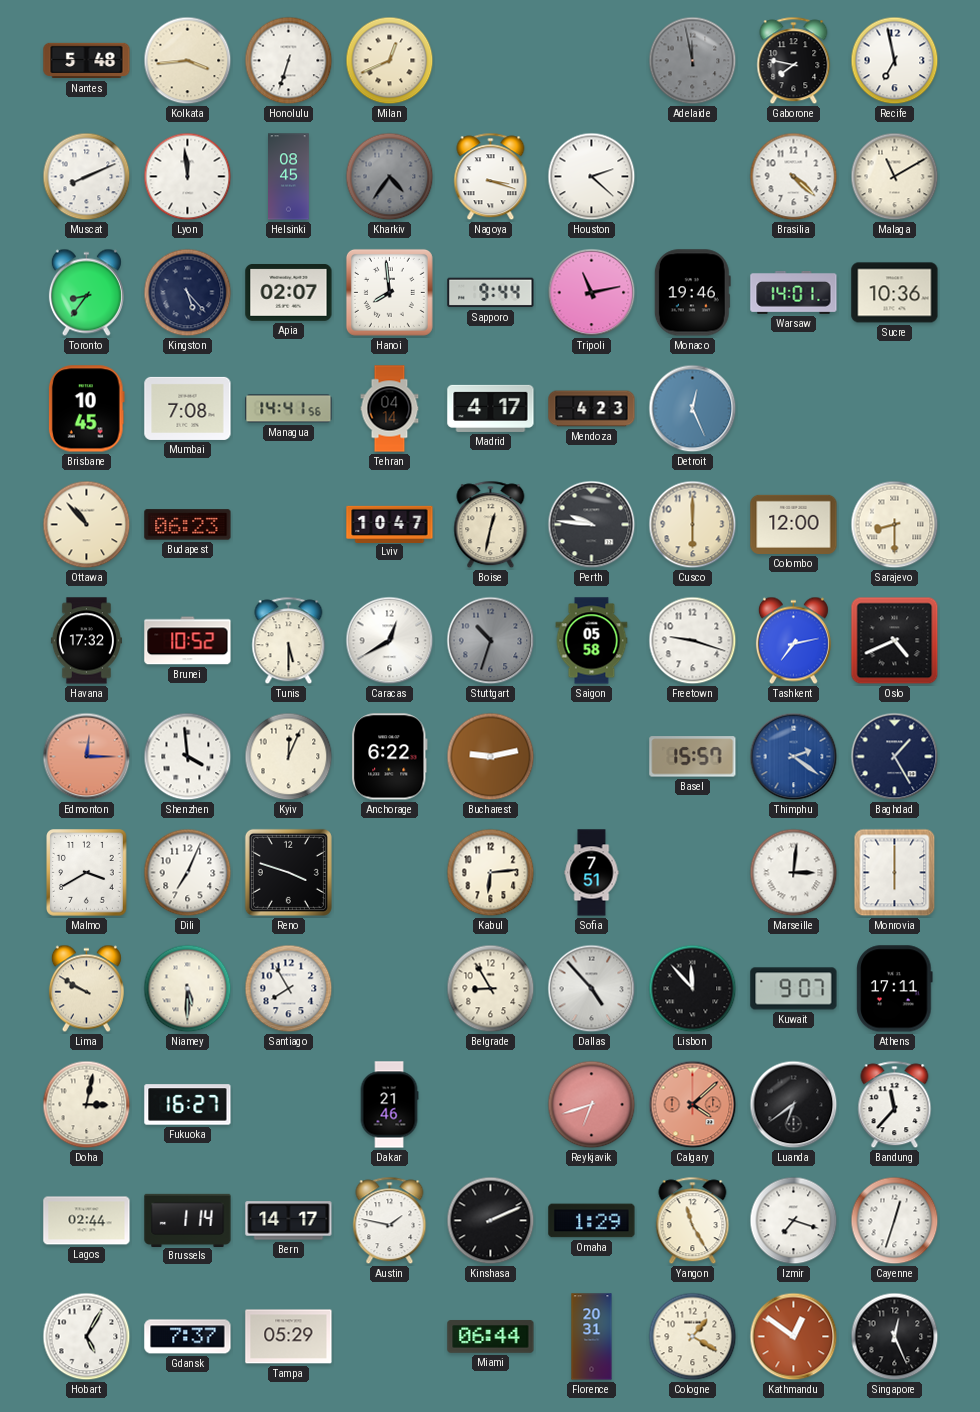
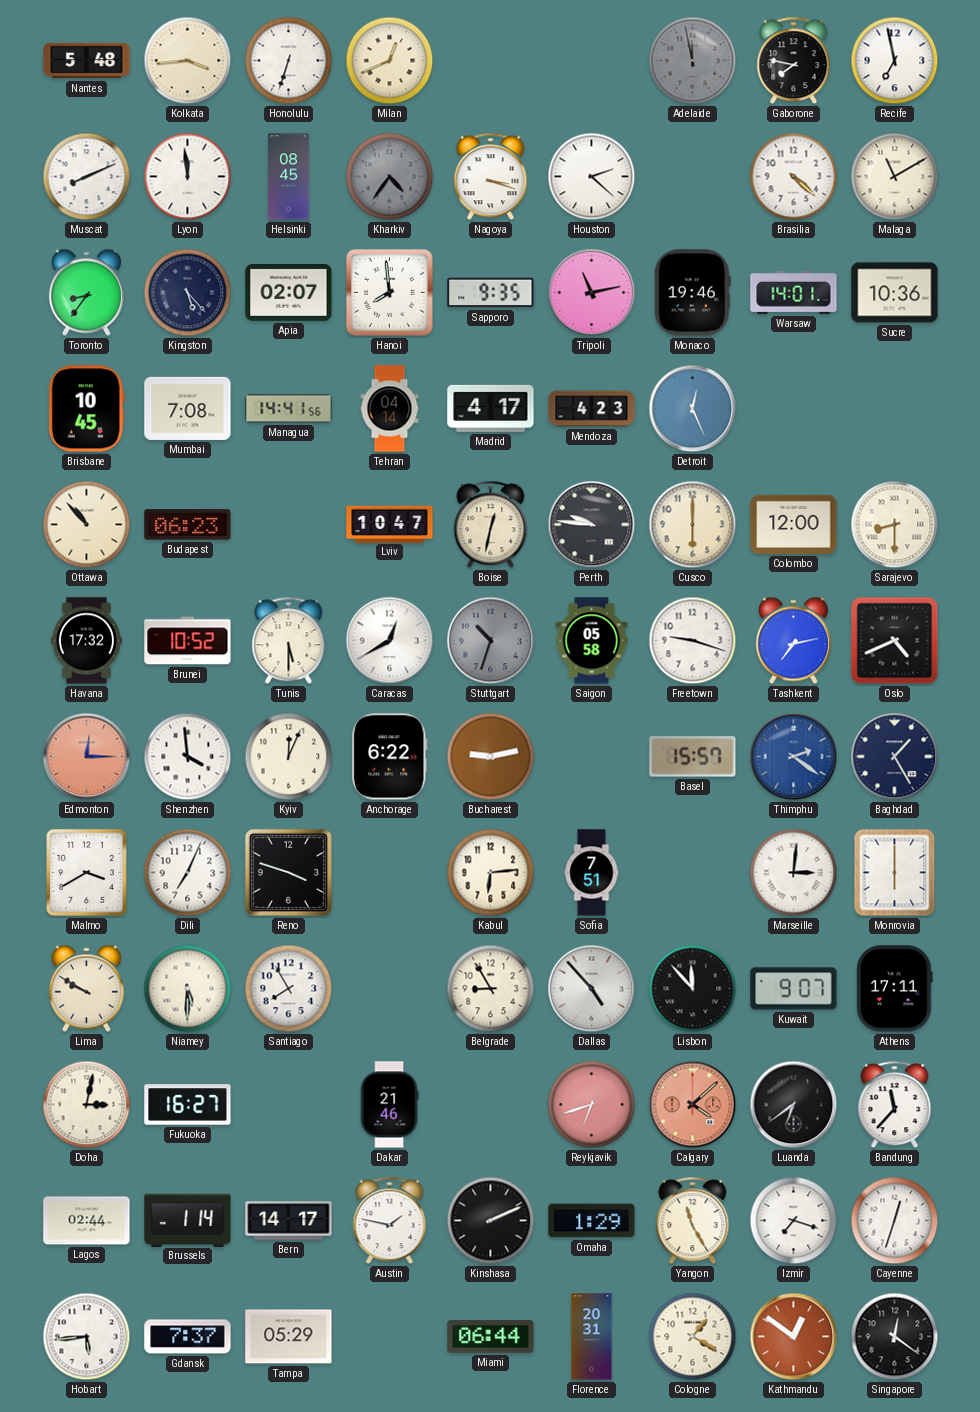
Sapporo: 9:44 -> 9:35
Hobart: 5:05 -> 5:44
Singapore: 12:26 -> 12:21
